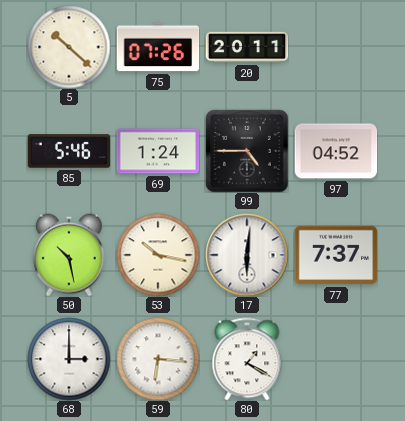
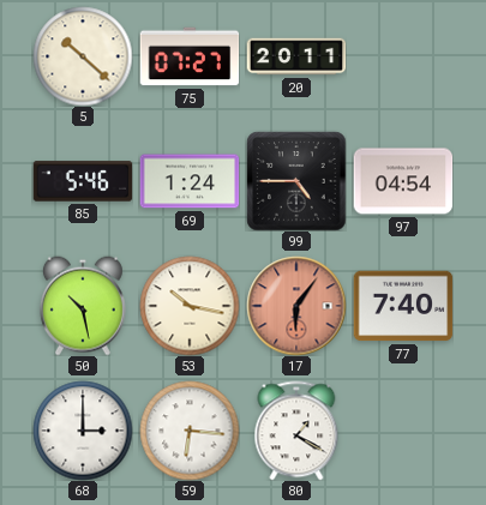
75: 07:26 -> 07:27
97: 04:52 -> 04:54
17: 6:01 -> 6:06
17 dial: white -> salmon
77: 7:37 -> 7:40
